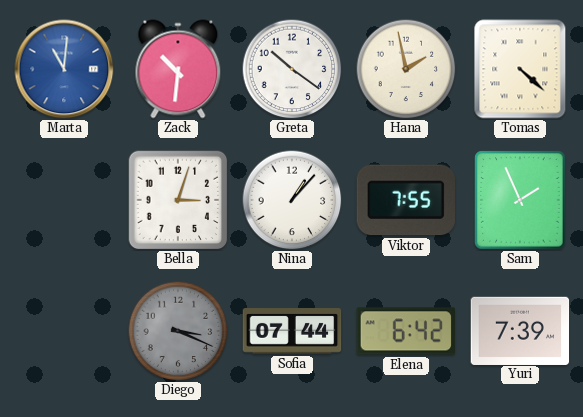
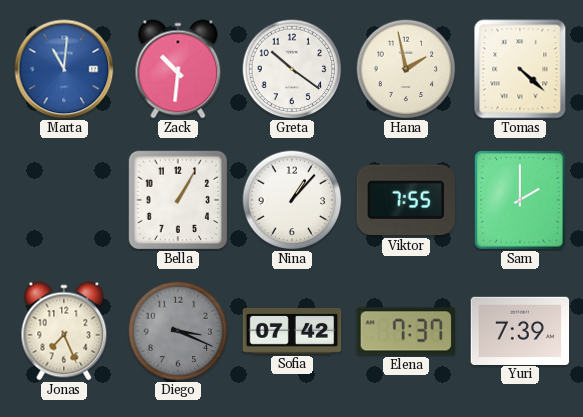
Bella: 3:03 -> 1:05
Sam: 1:56 -> 2:00
Jonas: none -> 7:26
Sofia: 07:44 -> 07:42
Elena: 6:42 -> 7:37
